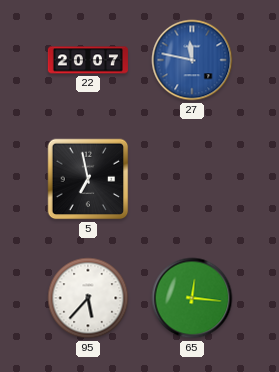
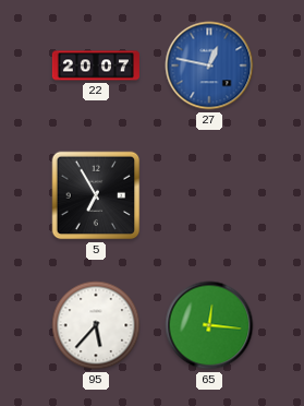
27: 11:47 -> 12:47
5: 6:58 -> 6:55
